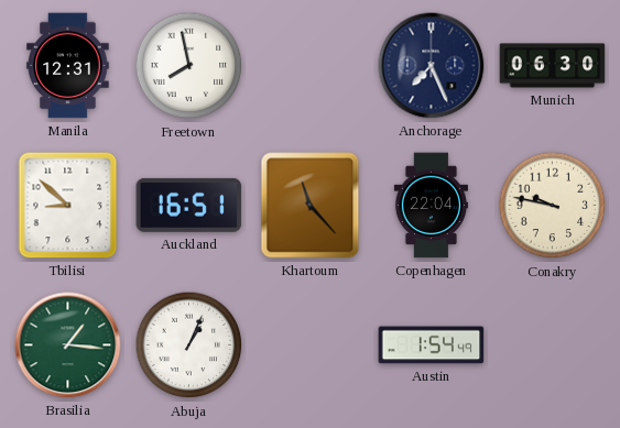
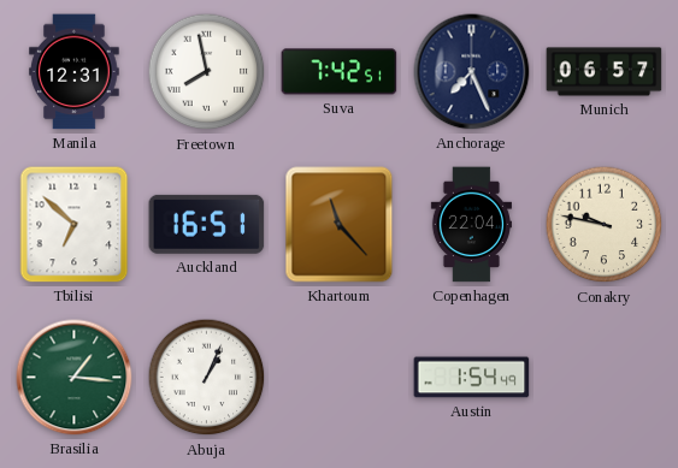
Suva: none -> 7:42
Munich: 06:30 -> 06:57
Tbilisi: 8:52 -> 6:52
